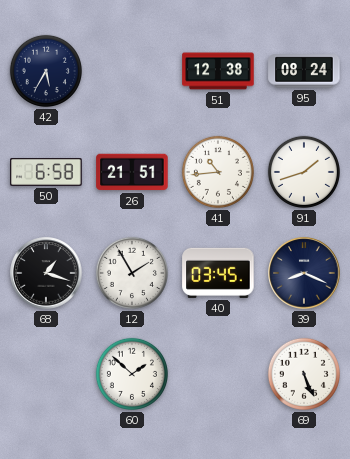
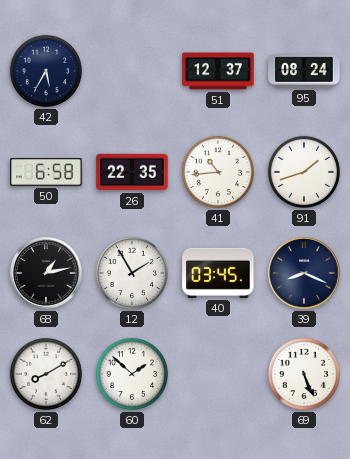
51: 12:38 -> 12:37
26: 21:51 -> 22:35
68: 1:18 -> 1:13
62: none -> 8:10
